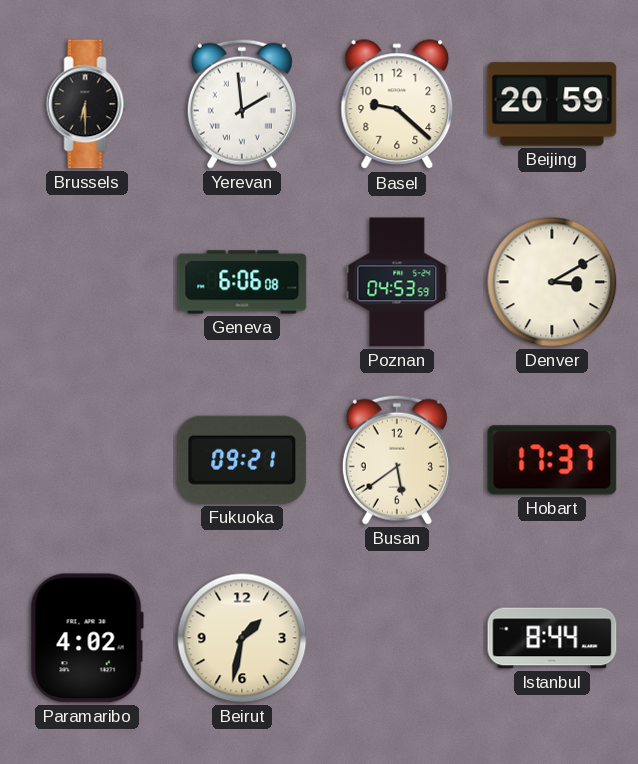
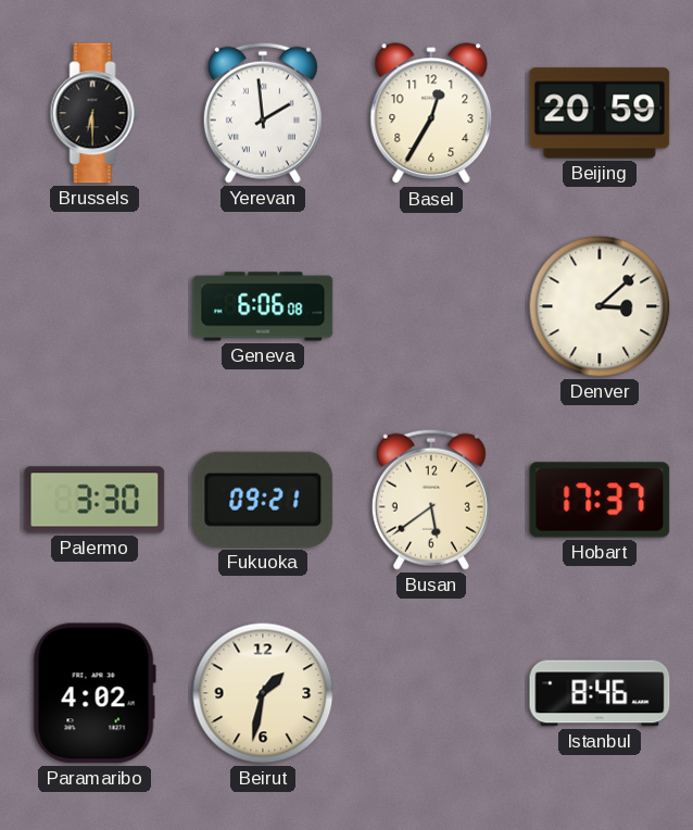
Basel: 9:22 -> 12:35
Poznan: 04:53 -> none
Denver: 3:10 -> 3:08
Palermo: none -> 3:30
Istanbul: 8:44 -> 8:46
